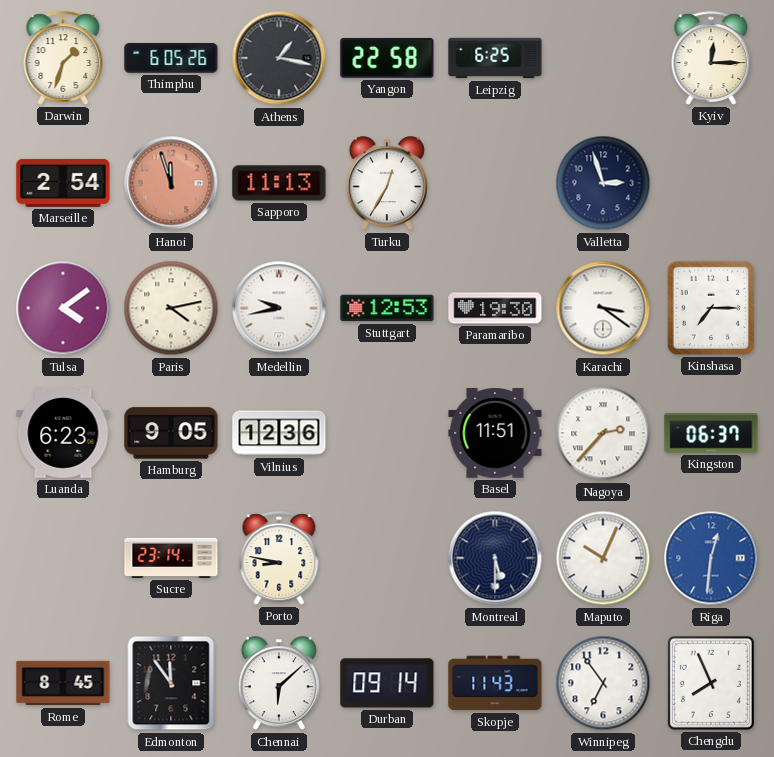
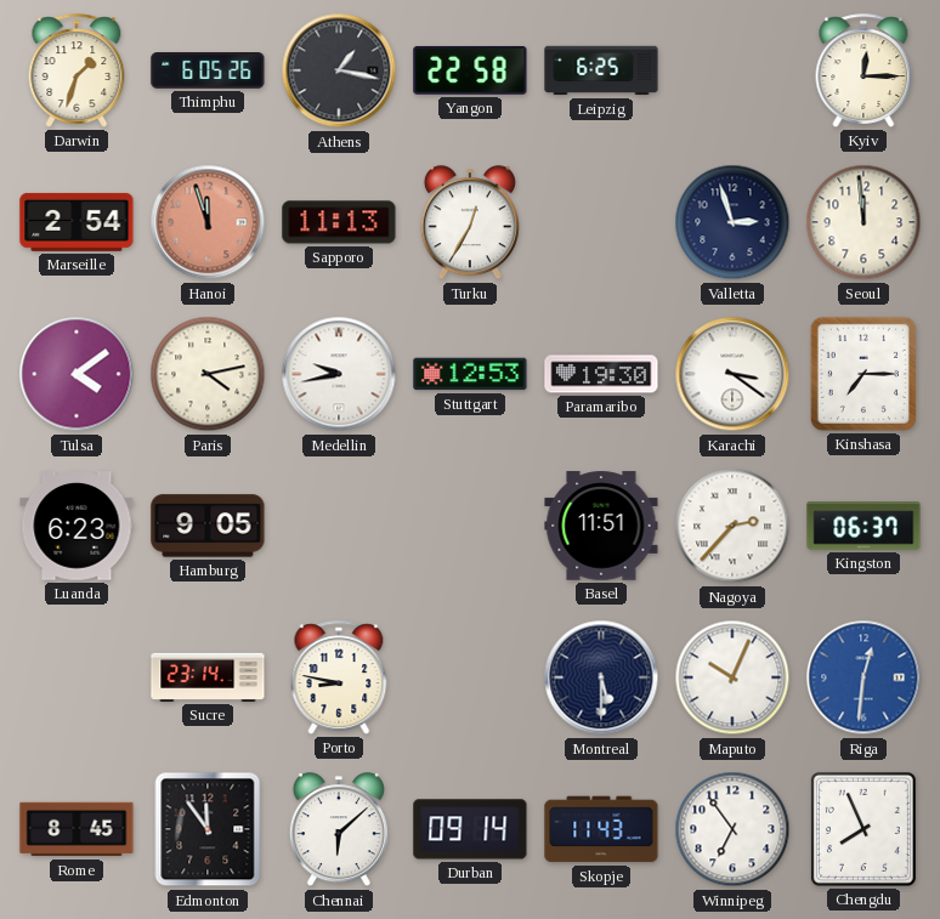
Seoul: none -> 11:59
Vilnius: 12:36 -> none
